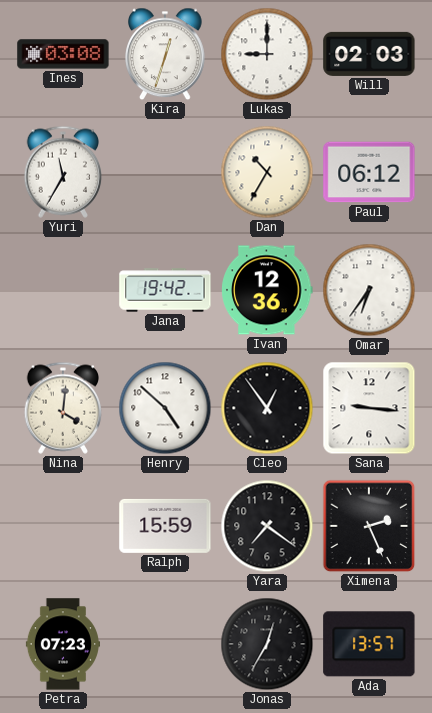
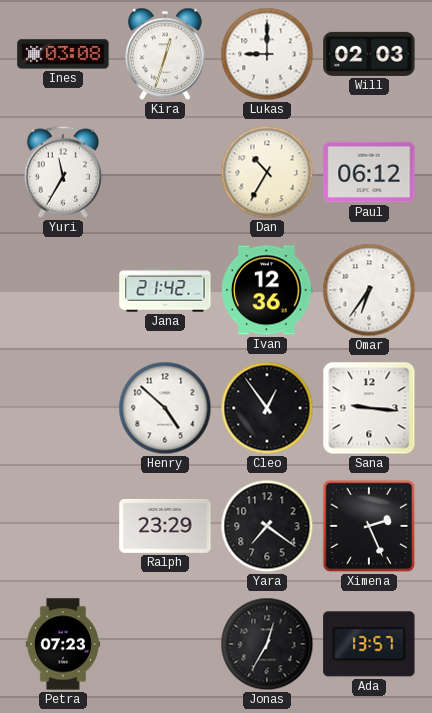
Jana: 19:42 -> 21:42
Nina: 4:01 -> none
Ralph: 15:59 -> 23:29
